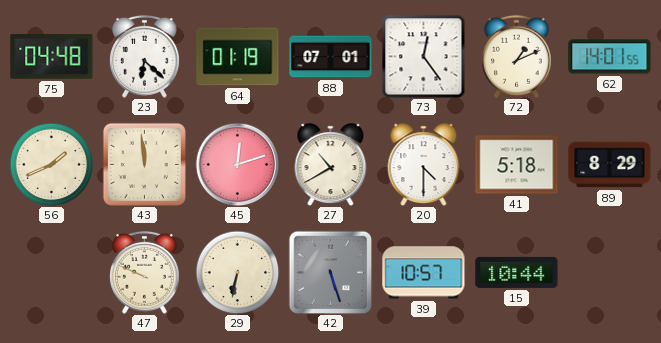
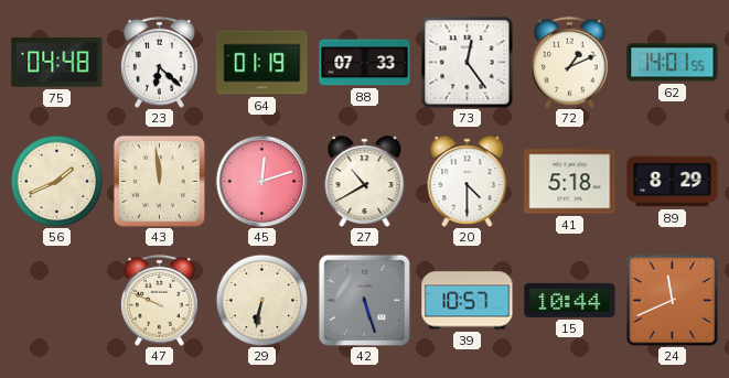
88: 07:01 -> 07:33
24: none -> 11:41
